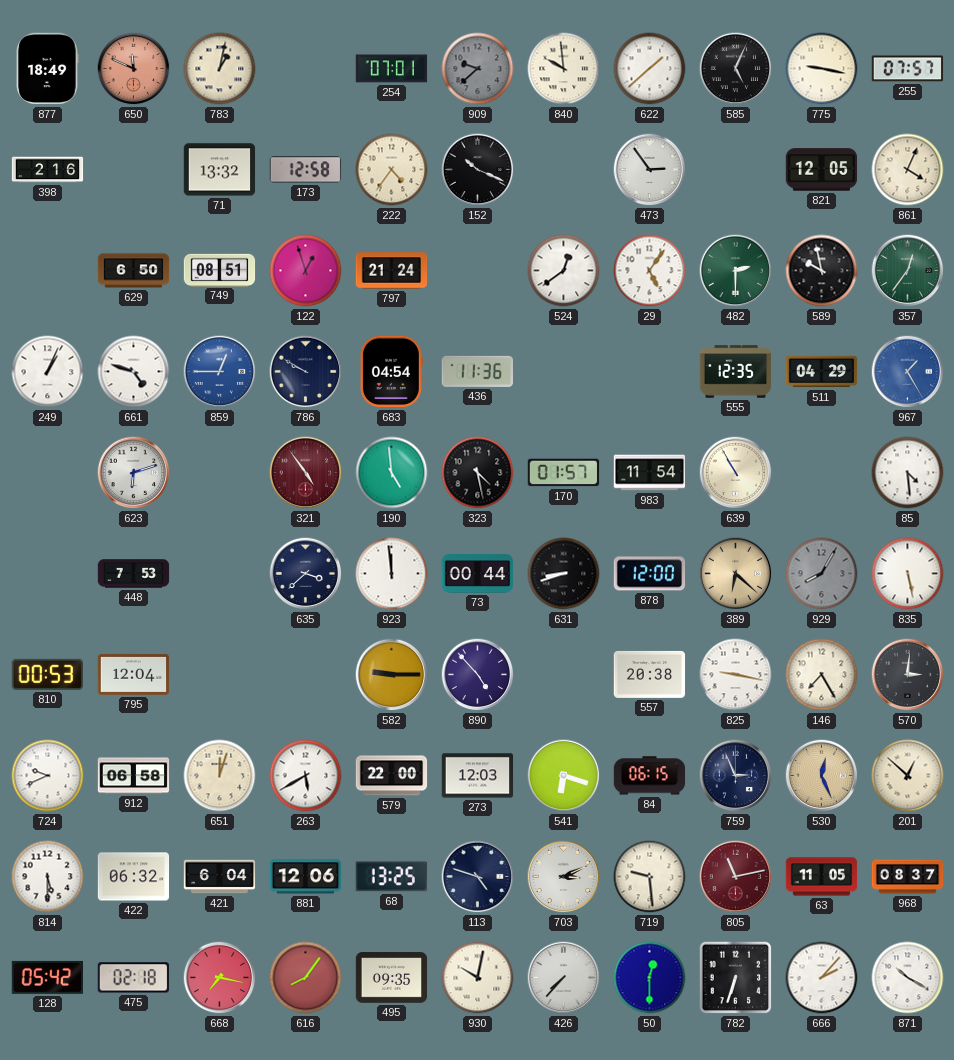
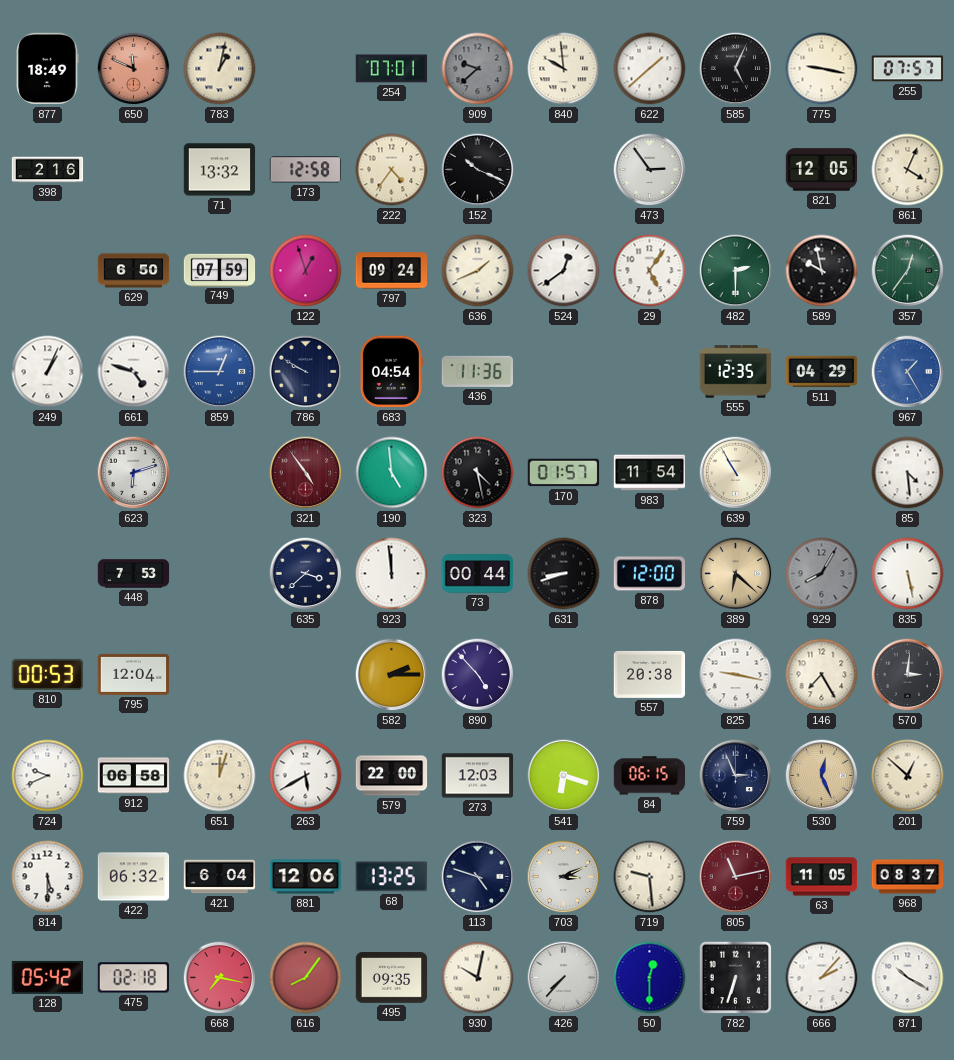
749: 08:51 -> 07:59
797: 21:24 -> 09:24
636: none -> 1:41
582: 9:15 -> 2:15
